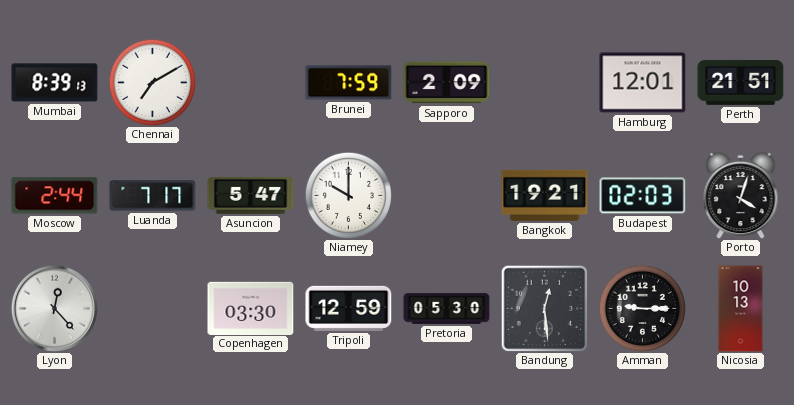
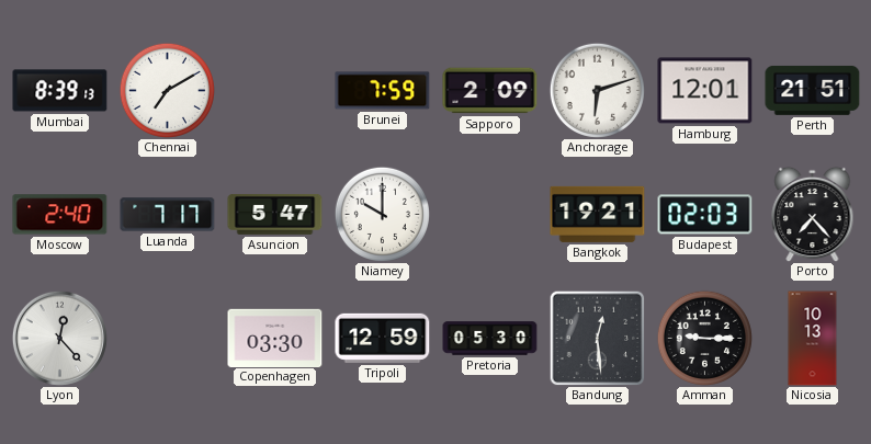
Anchorage: none -> 6:12
Moscow: 2:44 -> 2:40
Porto: 4:03 -> 7:23
